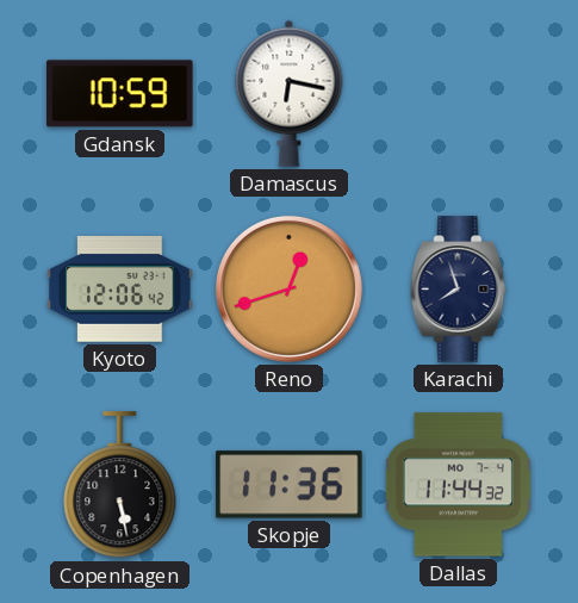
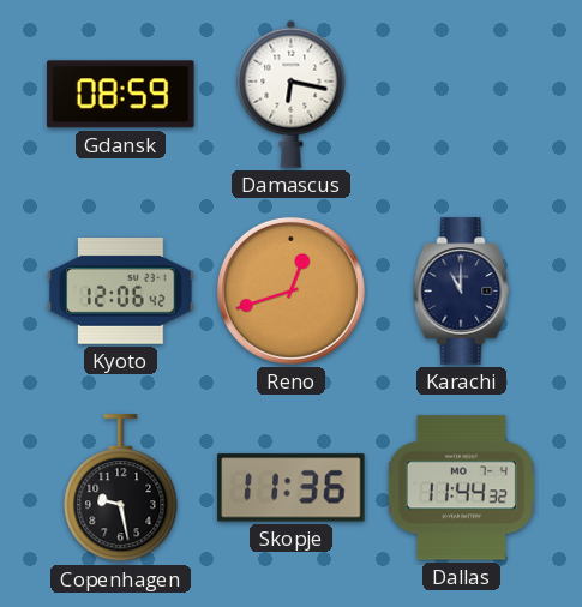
Gdansk: 10:59 -> 08:59
Karachi: 7:57 -> 11:00
Copenhagen: 5:28 -> 9:28
